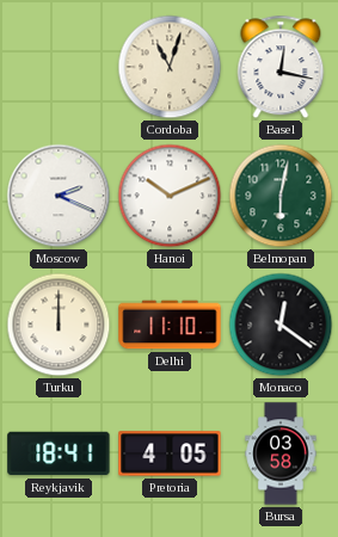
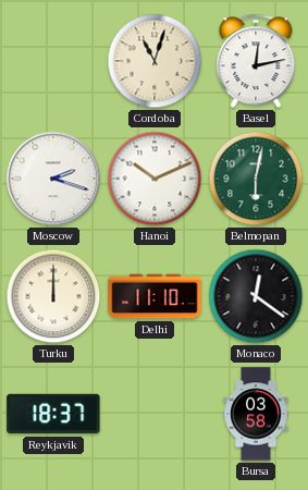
Basel: 12:17 -> 12:13
Moscow: 2:19 -> 2:18
Reykjavik: 18:41 -> 18:37
Pretoria: 4:05 -> none
